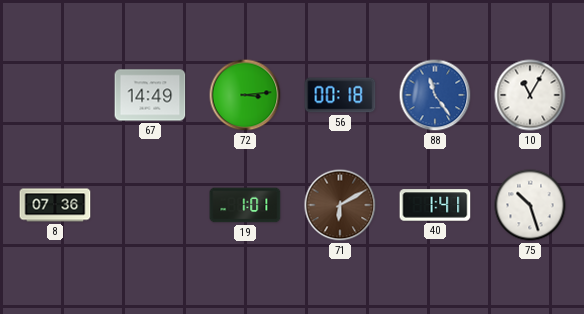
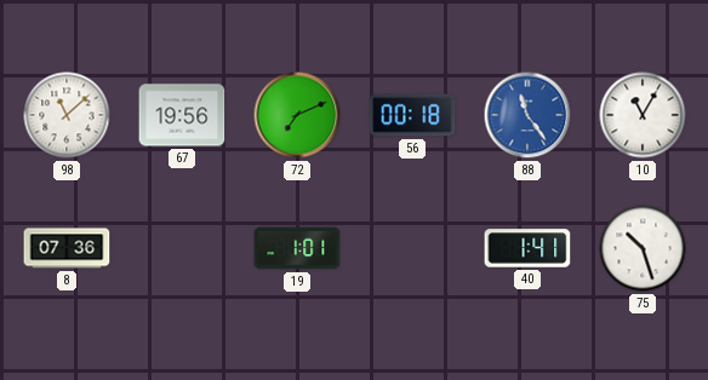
98: none -> 11:08
67: 14:49 -> 19:56
72: 3:14 -> 7:11
71: 6:10 -> none
